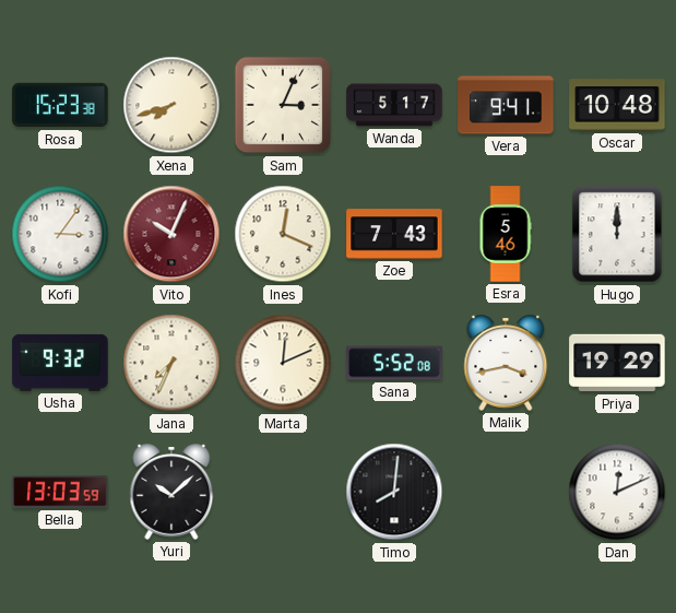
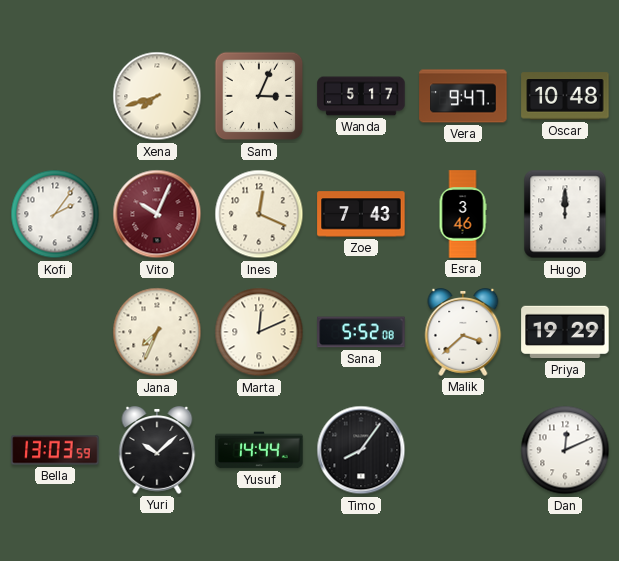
Rosa: 15:23 -> none
Vera: 9:41 -> 9:47
Kofi: 3:06 -> 2:06
Esra: 5:46 -> 3:46
Usha: 9:32 -> none
Malik: 3:43 -> 3:38
Yusuf: none -> 14:44
Timo: 8:01 -> 8:06
